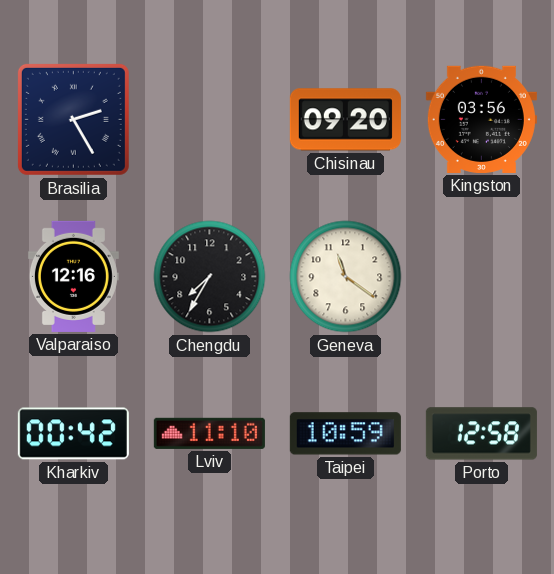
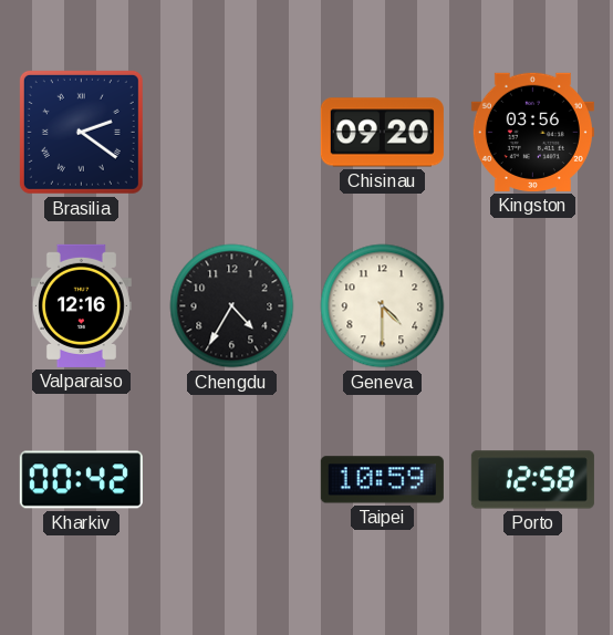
Brasilia: 2:25 -> 2:21
Chengdu: 7:35 -> 4:35
Geneva: 11:21 -> 4:30
Lviv: 11:10 -> none
